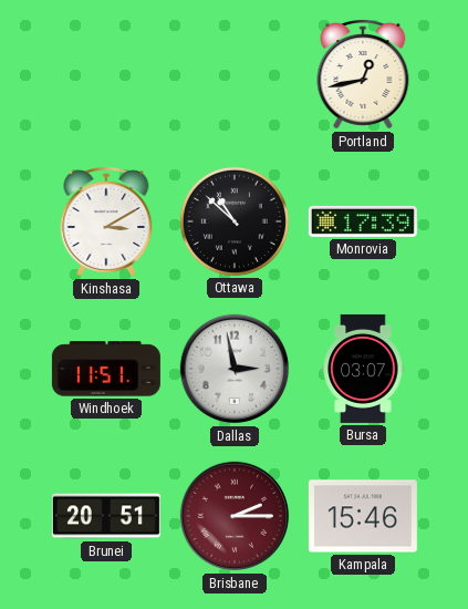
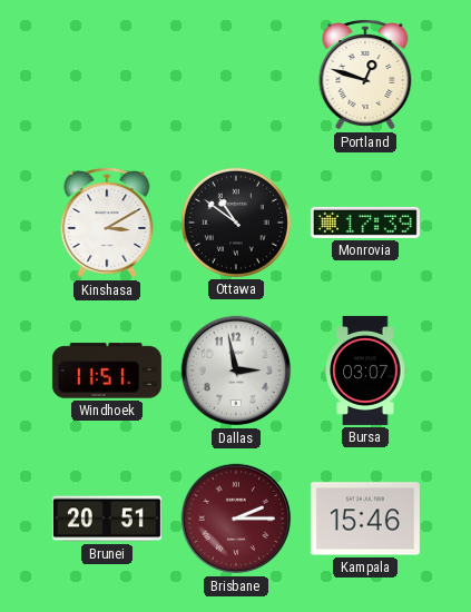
Portland: 12:43 -> 12:48
Ottawa: 10:52 -> 10:51
